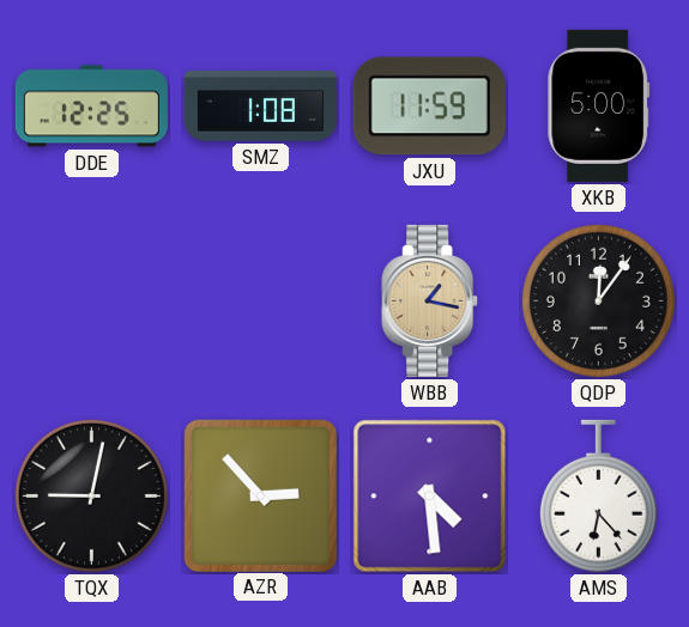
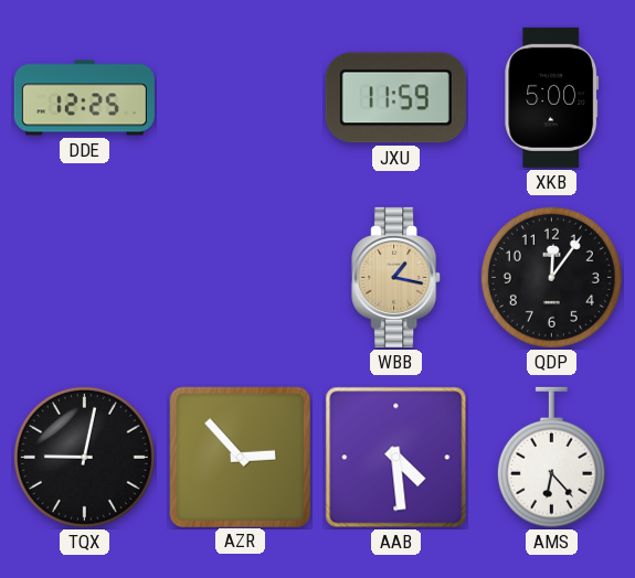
SMZ: 1:08 -> none
